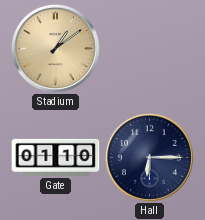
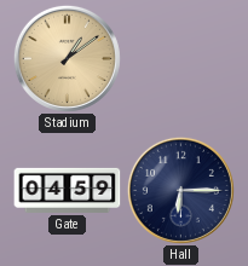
Gate: 01:10 -> 04:59
